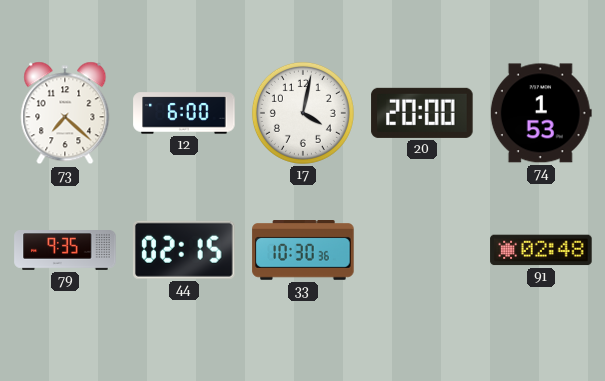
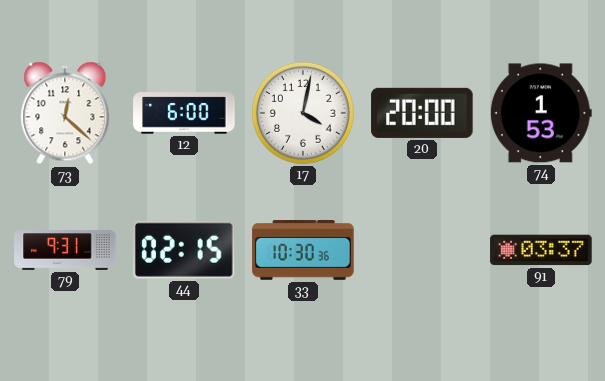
73: 7:22 -> 12:22
79: 9:35 -> 9:31
91: 02:48 -> 03:37
